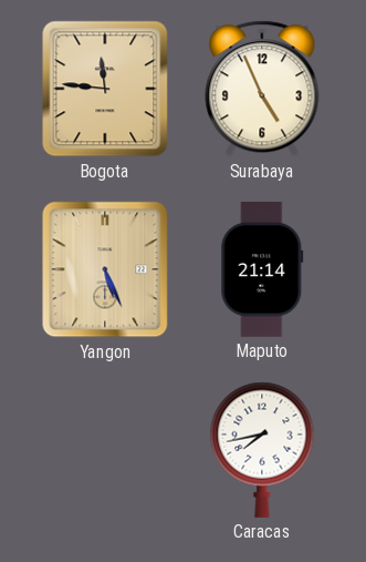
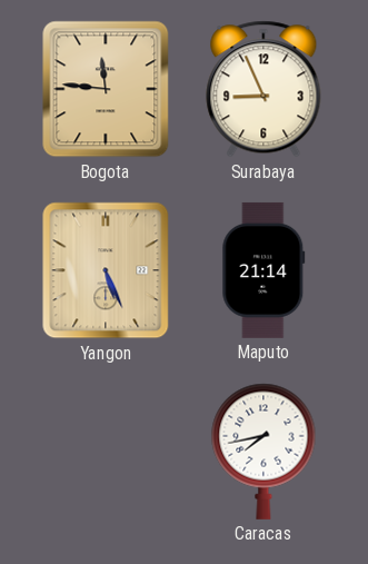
Surabaya: 4:56 -> 8:56
